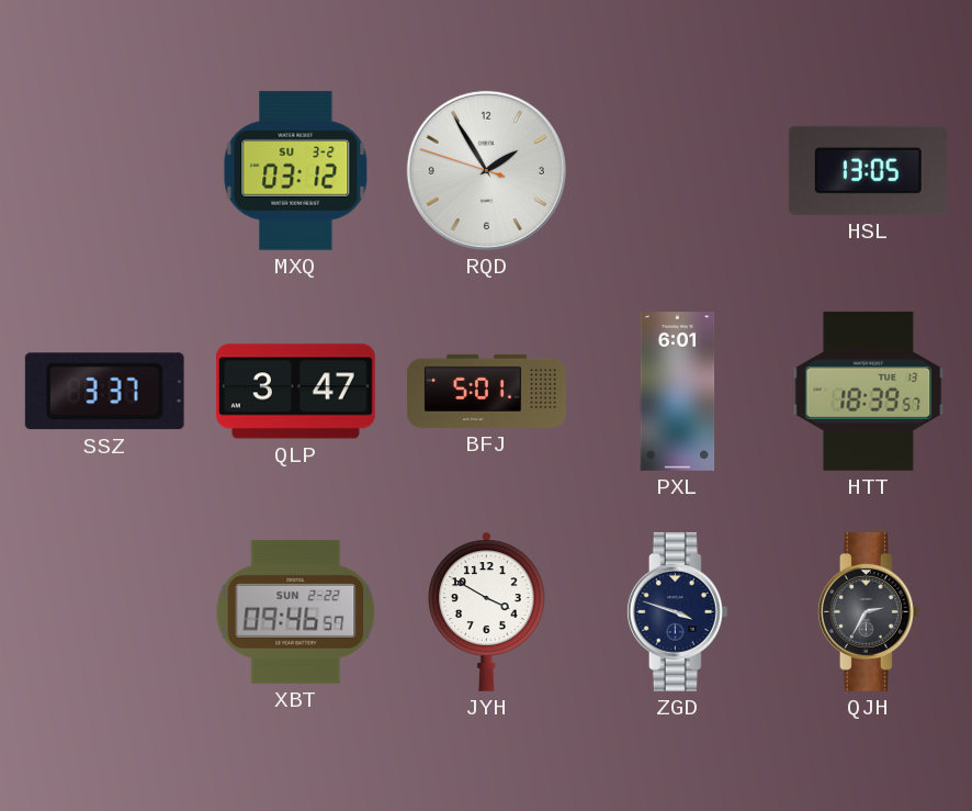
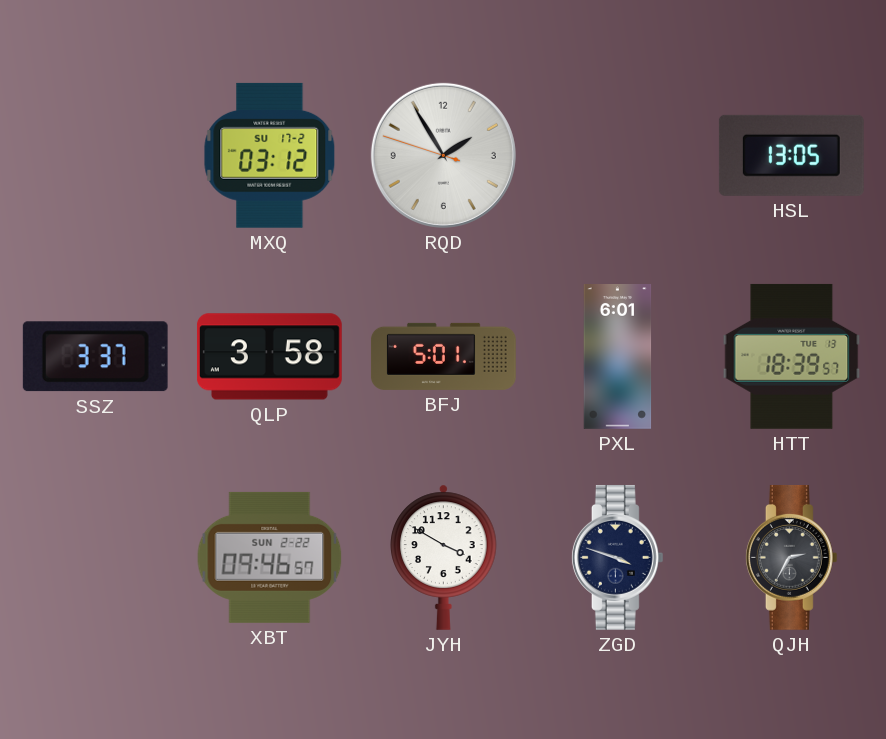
MXQ date: SU 3-2 -> SU 17-2
QLP: 3:47 -> 3:58
